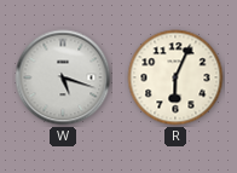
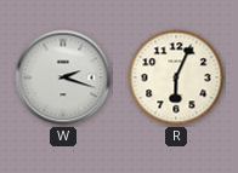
W: 5:18 -> 2:18
